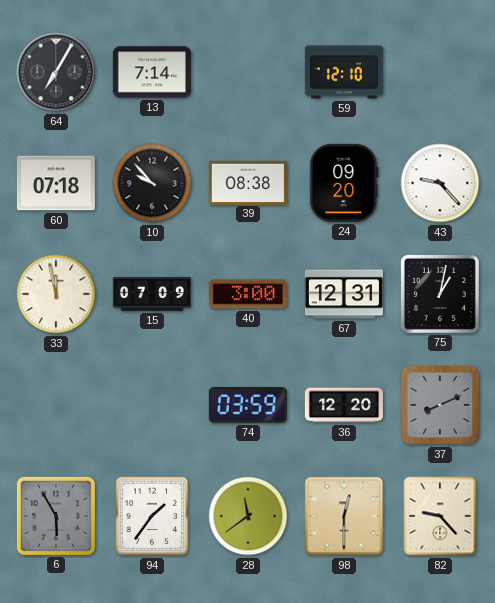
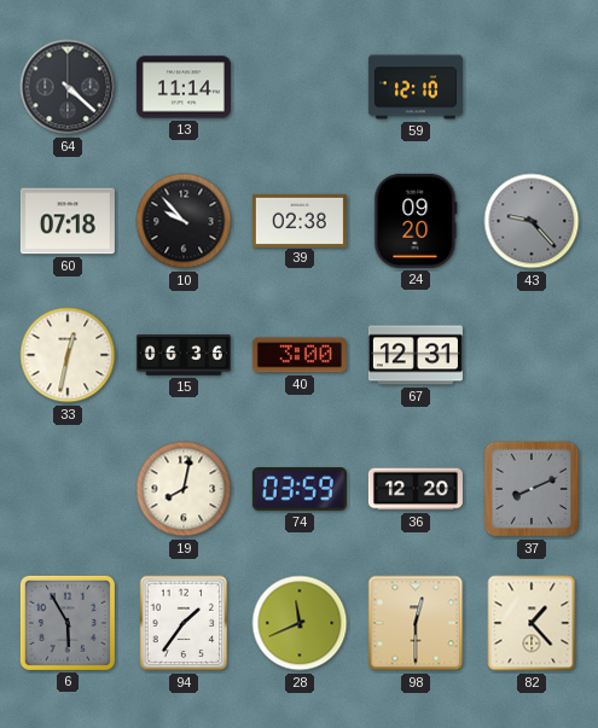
64: 7:05 -> 4:22
13: 7:14 -> 11:14
39: 08:38 -> 02:38
43 dial: white -> grey
33: 11:58 -> 12:32
15: 07:09 -> 06:36
75: 1:02 -> none
19: none -> 8:02
28: 11:39 -> 11:41
82: 9:23 -> 1:23
